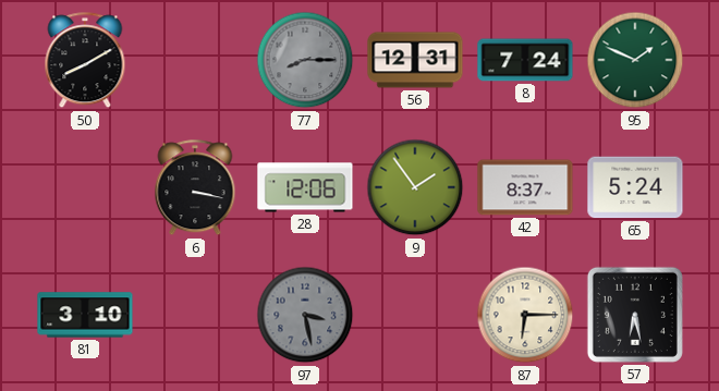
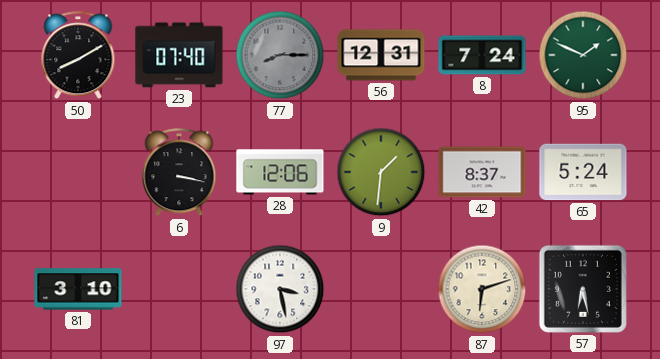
23: none -> 07:40
9: 1:54 -> 1:31
97 dial: grey -> white
87: 6:15 -> 6:12
